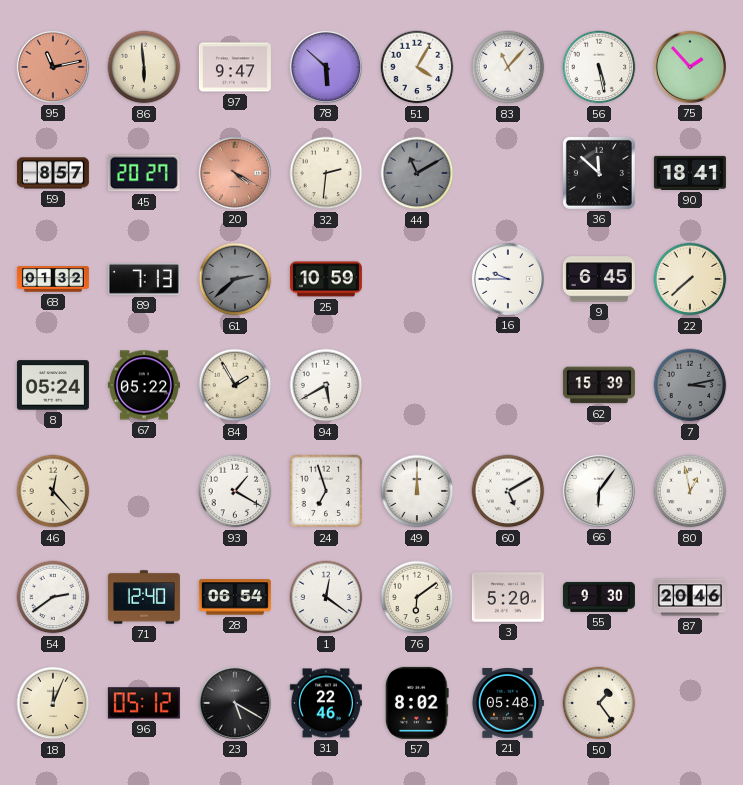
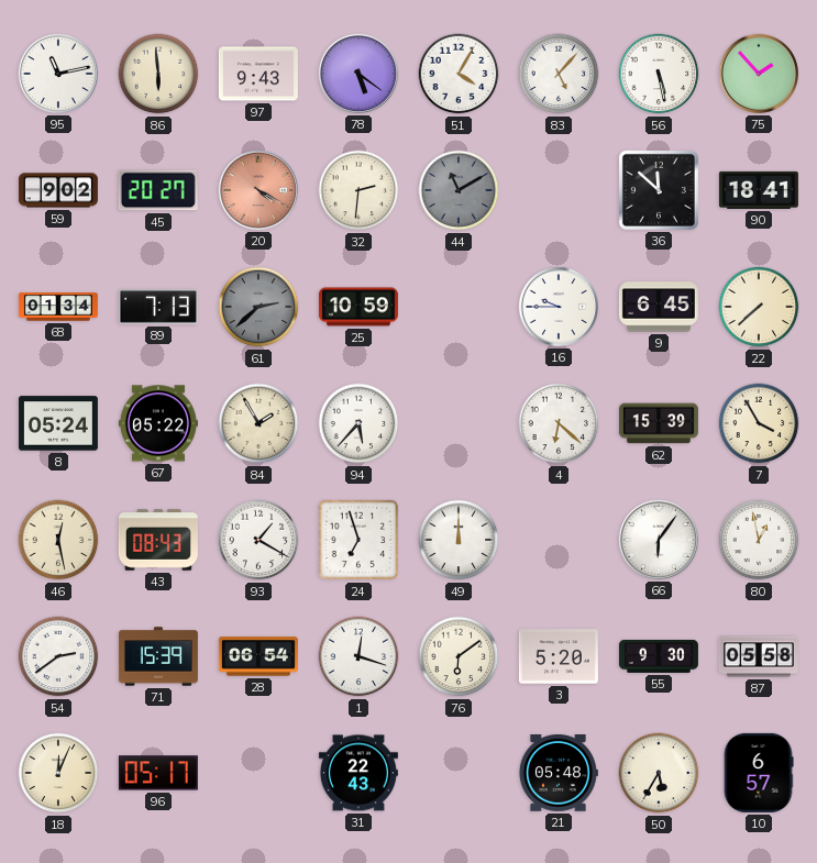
95 dial: salmon -> white
97: 9:47 -> 9:43
78: 5:52 -> 5:21
83: 11:07 -> 5:07
59: 8:57 -> 9:02
68: 01:32 -> 01:34
94: 5:40 -> 5:37
4: none -> 6:22
7: 3:13 -> 3:55
7 dial: grey -> cream
46: 12:23 -> 12:28
43: none -> 08:43
60: 5:10 -> none
71: 12:40 -> 15:39
1: 12:21 -> 12:18
87: 20:46 -> 05:58
96: 05:12 -> 05:17
23: 5:20 -> none
31: 22:46 -> 22:43
57: 8:02 -> none
50: 1:24 -> 5:35
10: none -> 6:57
